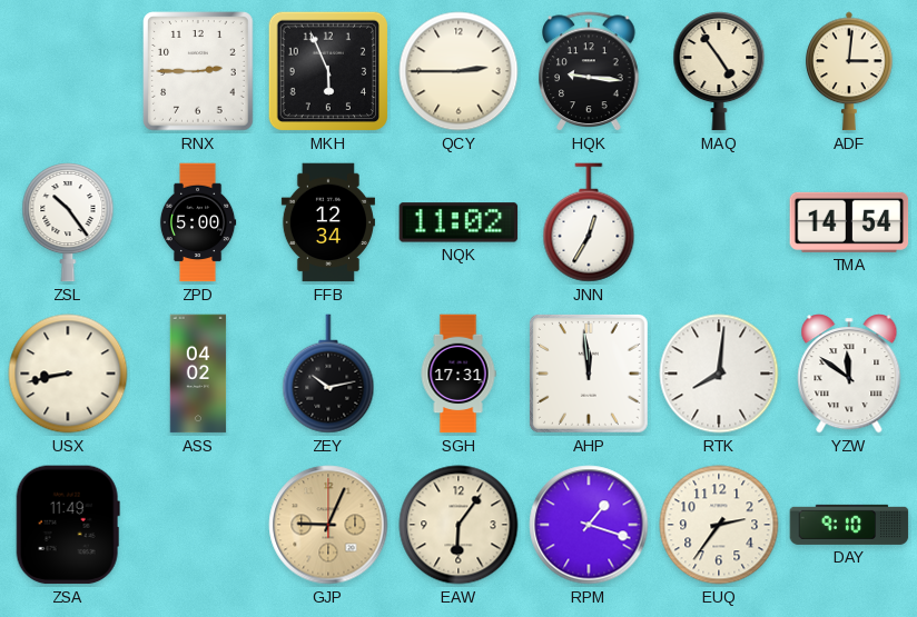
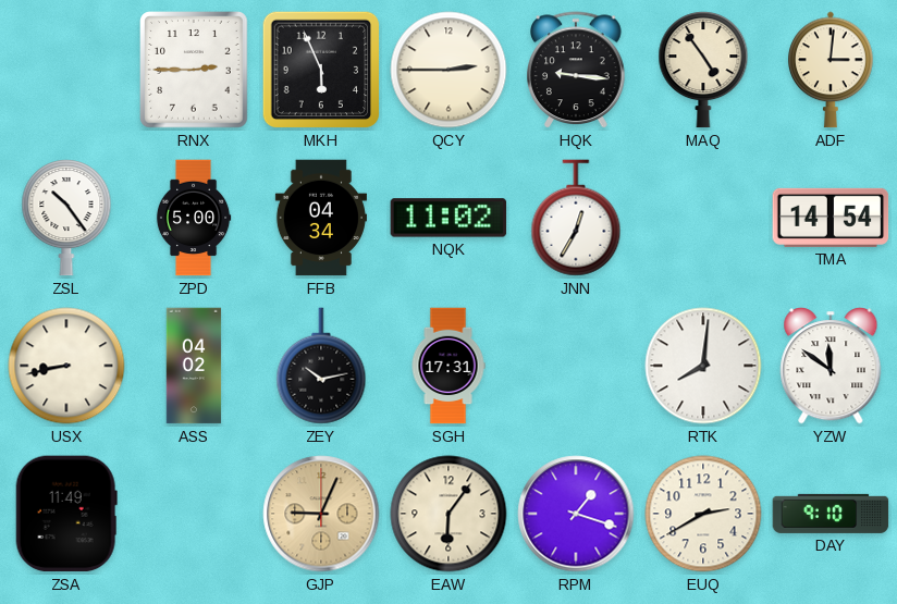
FFB: 12:34 -> 04:34
AHP: 11:59 -> none
EUQ: 2:36 -> 2:40
